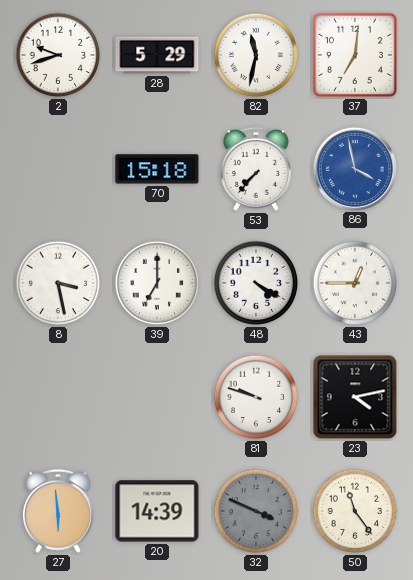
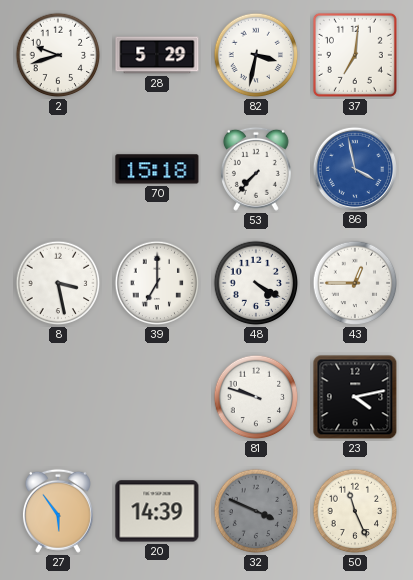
82: 11:32 -> 3:32
27: 5:59 -> 5:54
50: 11:24 -> 11:26
